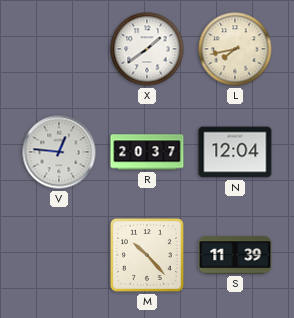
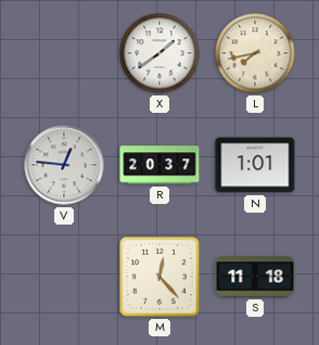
N: 12:04 -> 1:01
M: 10:23 -> 12:23
S: 11:39 -> 11:18
